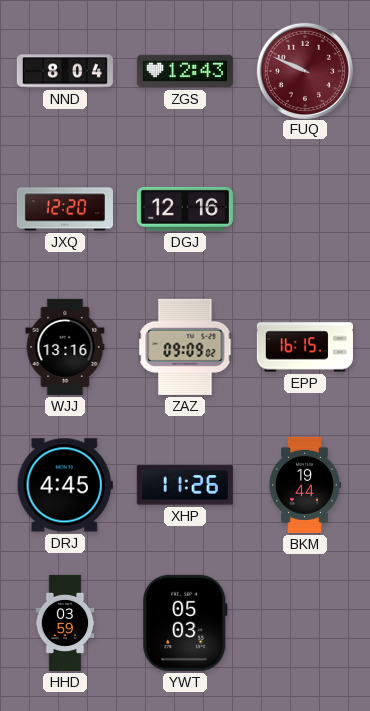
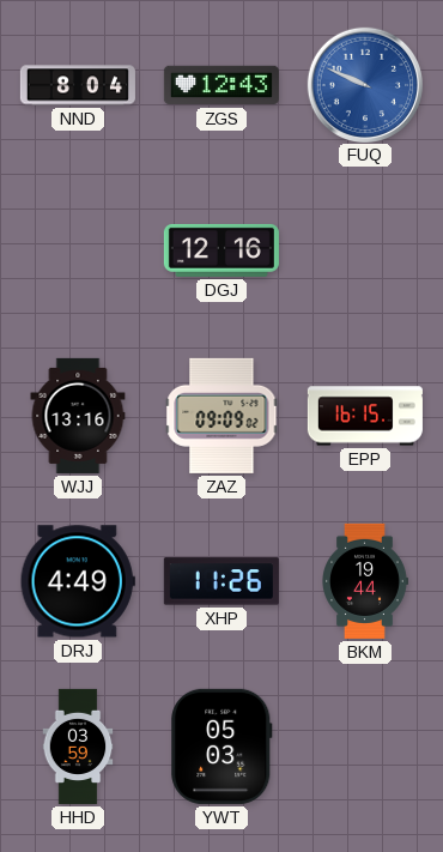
FUQ dial: burgundy -> blue
JXQ: 12:20 -> none
DRJ: 4:45 -> 4:49
